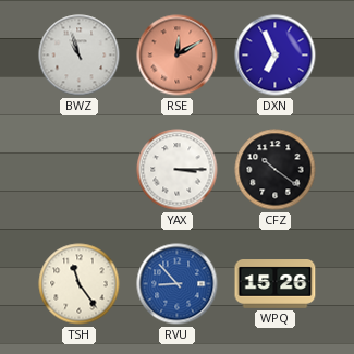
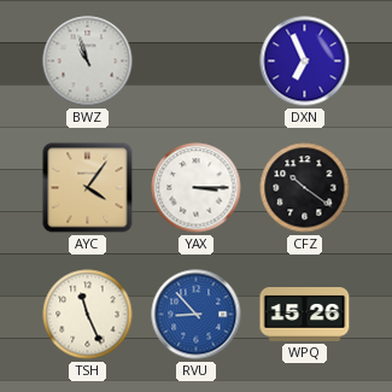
RSE: 12:10 -> none
AYC: none -> 4:06
TSH: 11:24 -> 11:26
